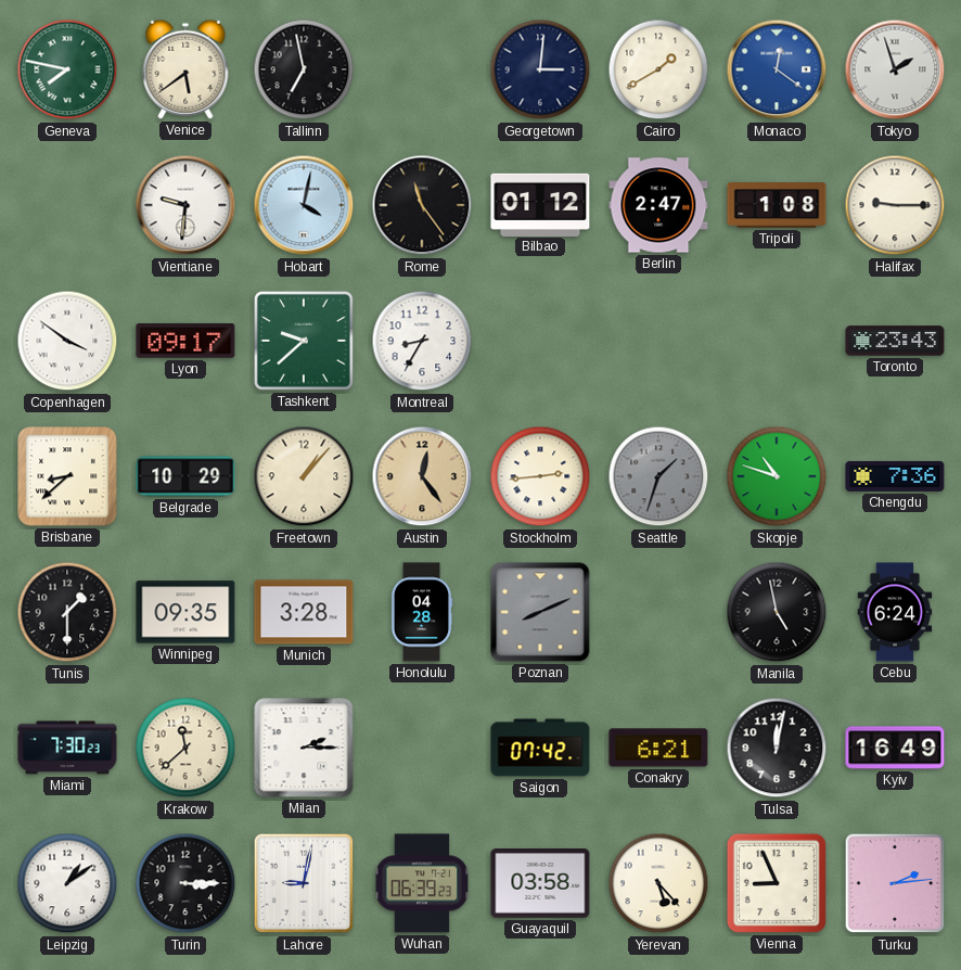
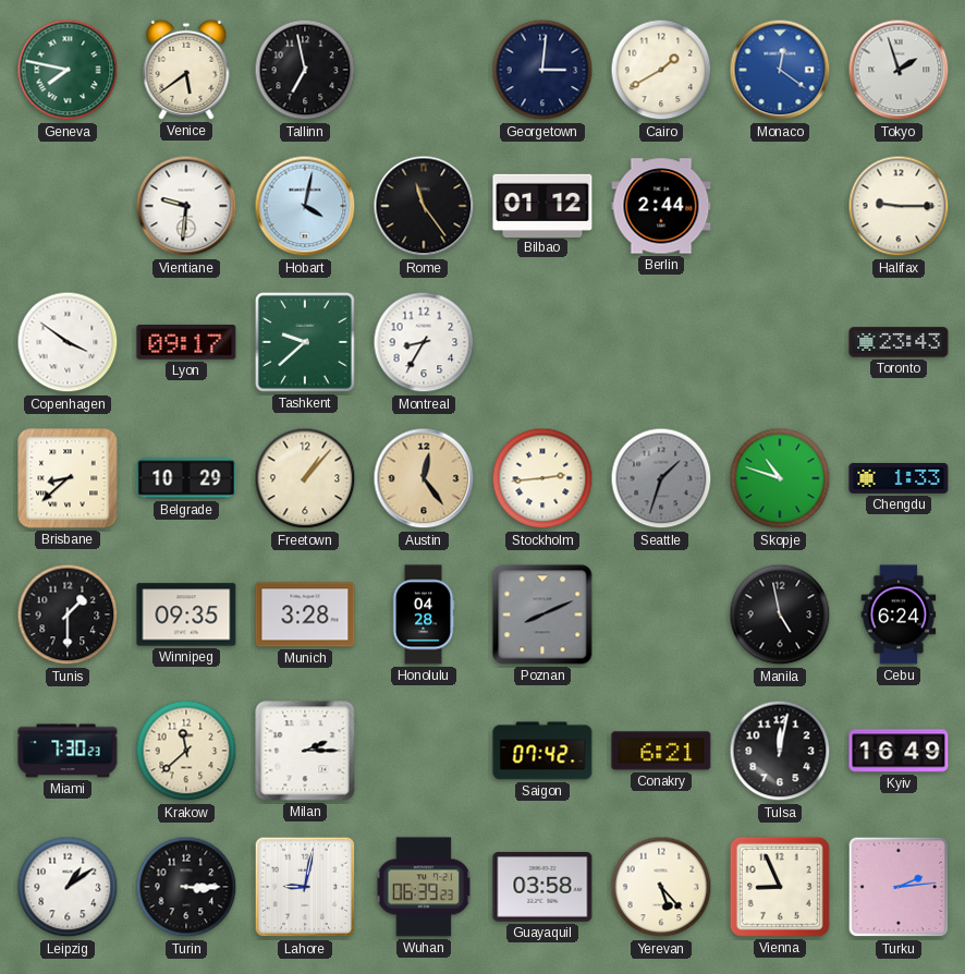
Berlin: 2:47 -> 2:44
Tripoli: 1:08 -> none
Chengdu: 7:36 -> 1:33
